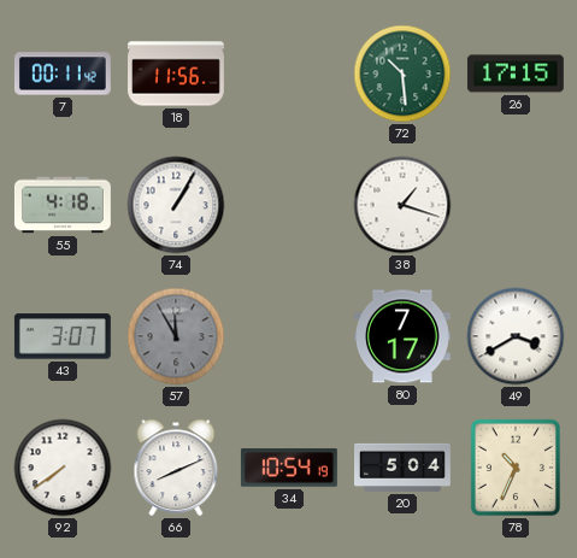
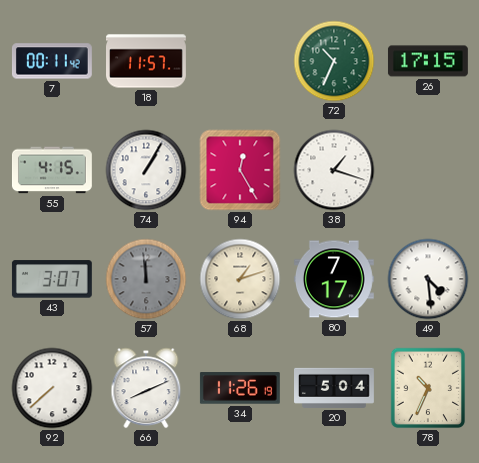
18: 11:56 -> 11:57
72: 10:29 -> 10:34
55: 4:18 -> 4:15
94: none -> 12:25
57: 11:55 -> 11:59
68: none -> 1:12
49: 3:40 -> 4:29
92: 7:39 -> 7:38
34: 10:54 -> 11:26
